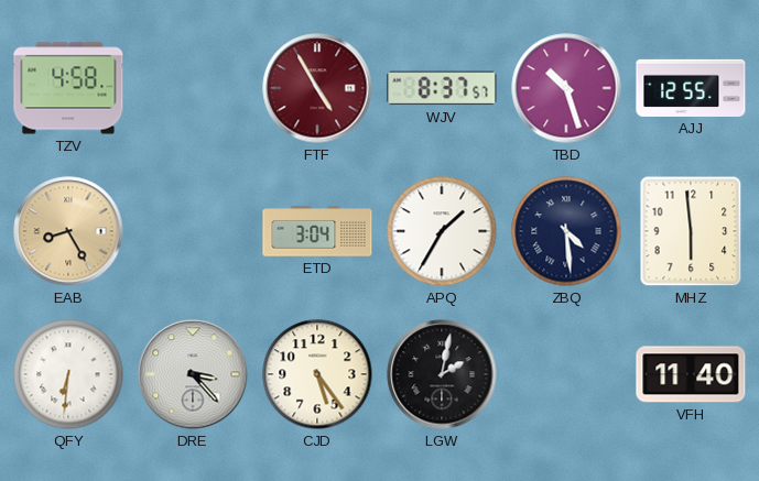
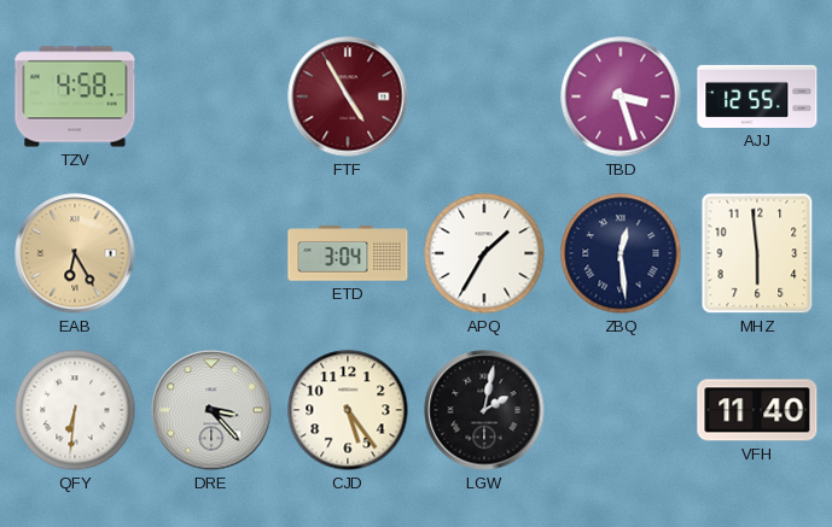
WJV: 8:37 -> none
TBD: 10:27 -> 3:27
EAB: 8:25 -> 6:25
ZBQ: 4:29 -> 12:29
